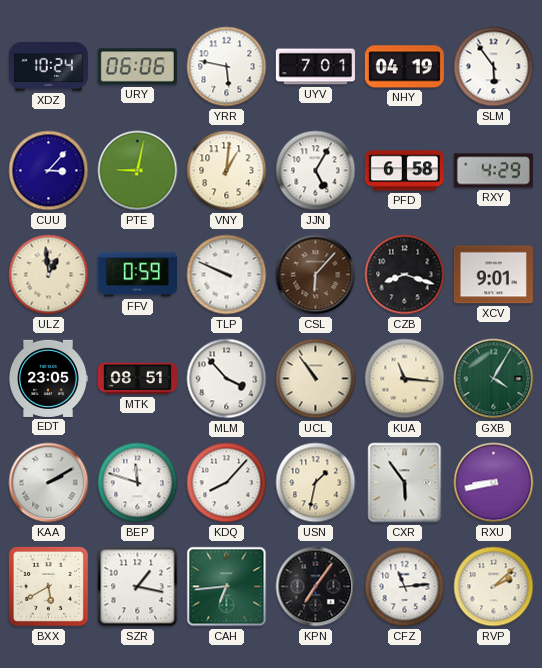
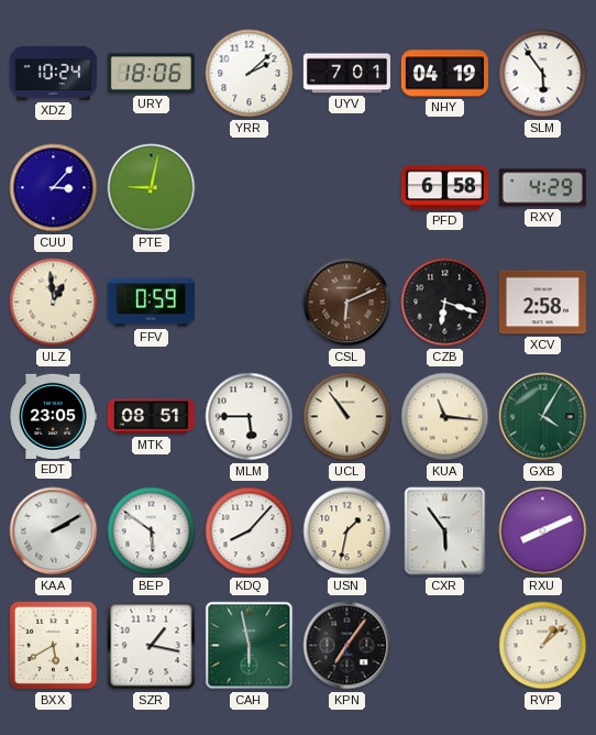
URY: 06:06 -> 18:06
YRR: 5:47 -> 2:08
VNY: 1:01 -> none
JJN: 5:05 -> none
TLP: 9:49 -> none
CSL: 6:07 -> 6:11
CZB: 8:18 -> 6:18
XCV: 9:01 -> 2:58
MLM: 3:53 -> 5:45
BEP: 11:48 -> 5:51
RXU: 8:43 -> 8:11
CAH: 6:44 -> 5:58
CFZ: 11:14 -> none
RVP: 2:08 -> 1:08
